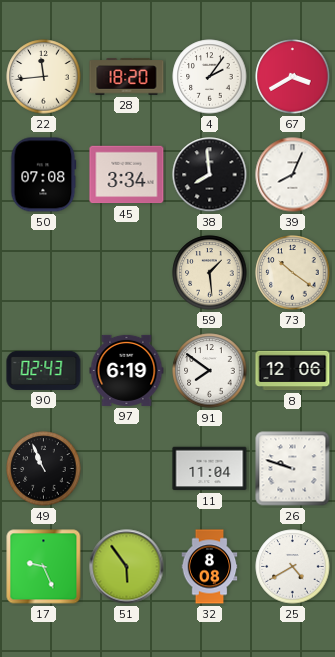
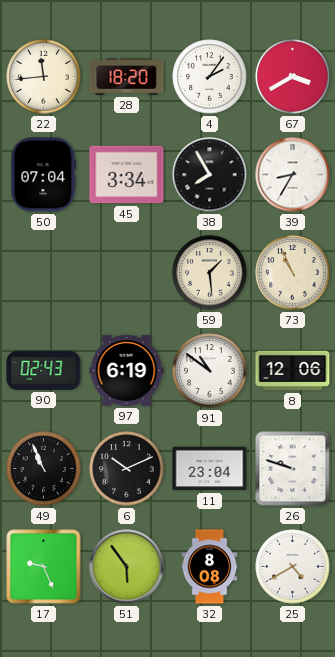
50: 07:08 -> 07:04
38: 7:59 -> 7:55
39: 8:04 -> 8:35
73: 10:21 -> 10:56
91: 7:51 -> 10:51
6: none -> 10:11
11: 11:04 -> 23:04
